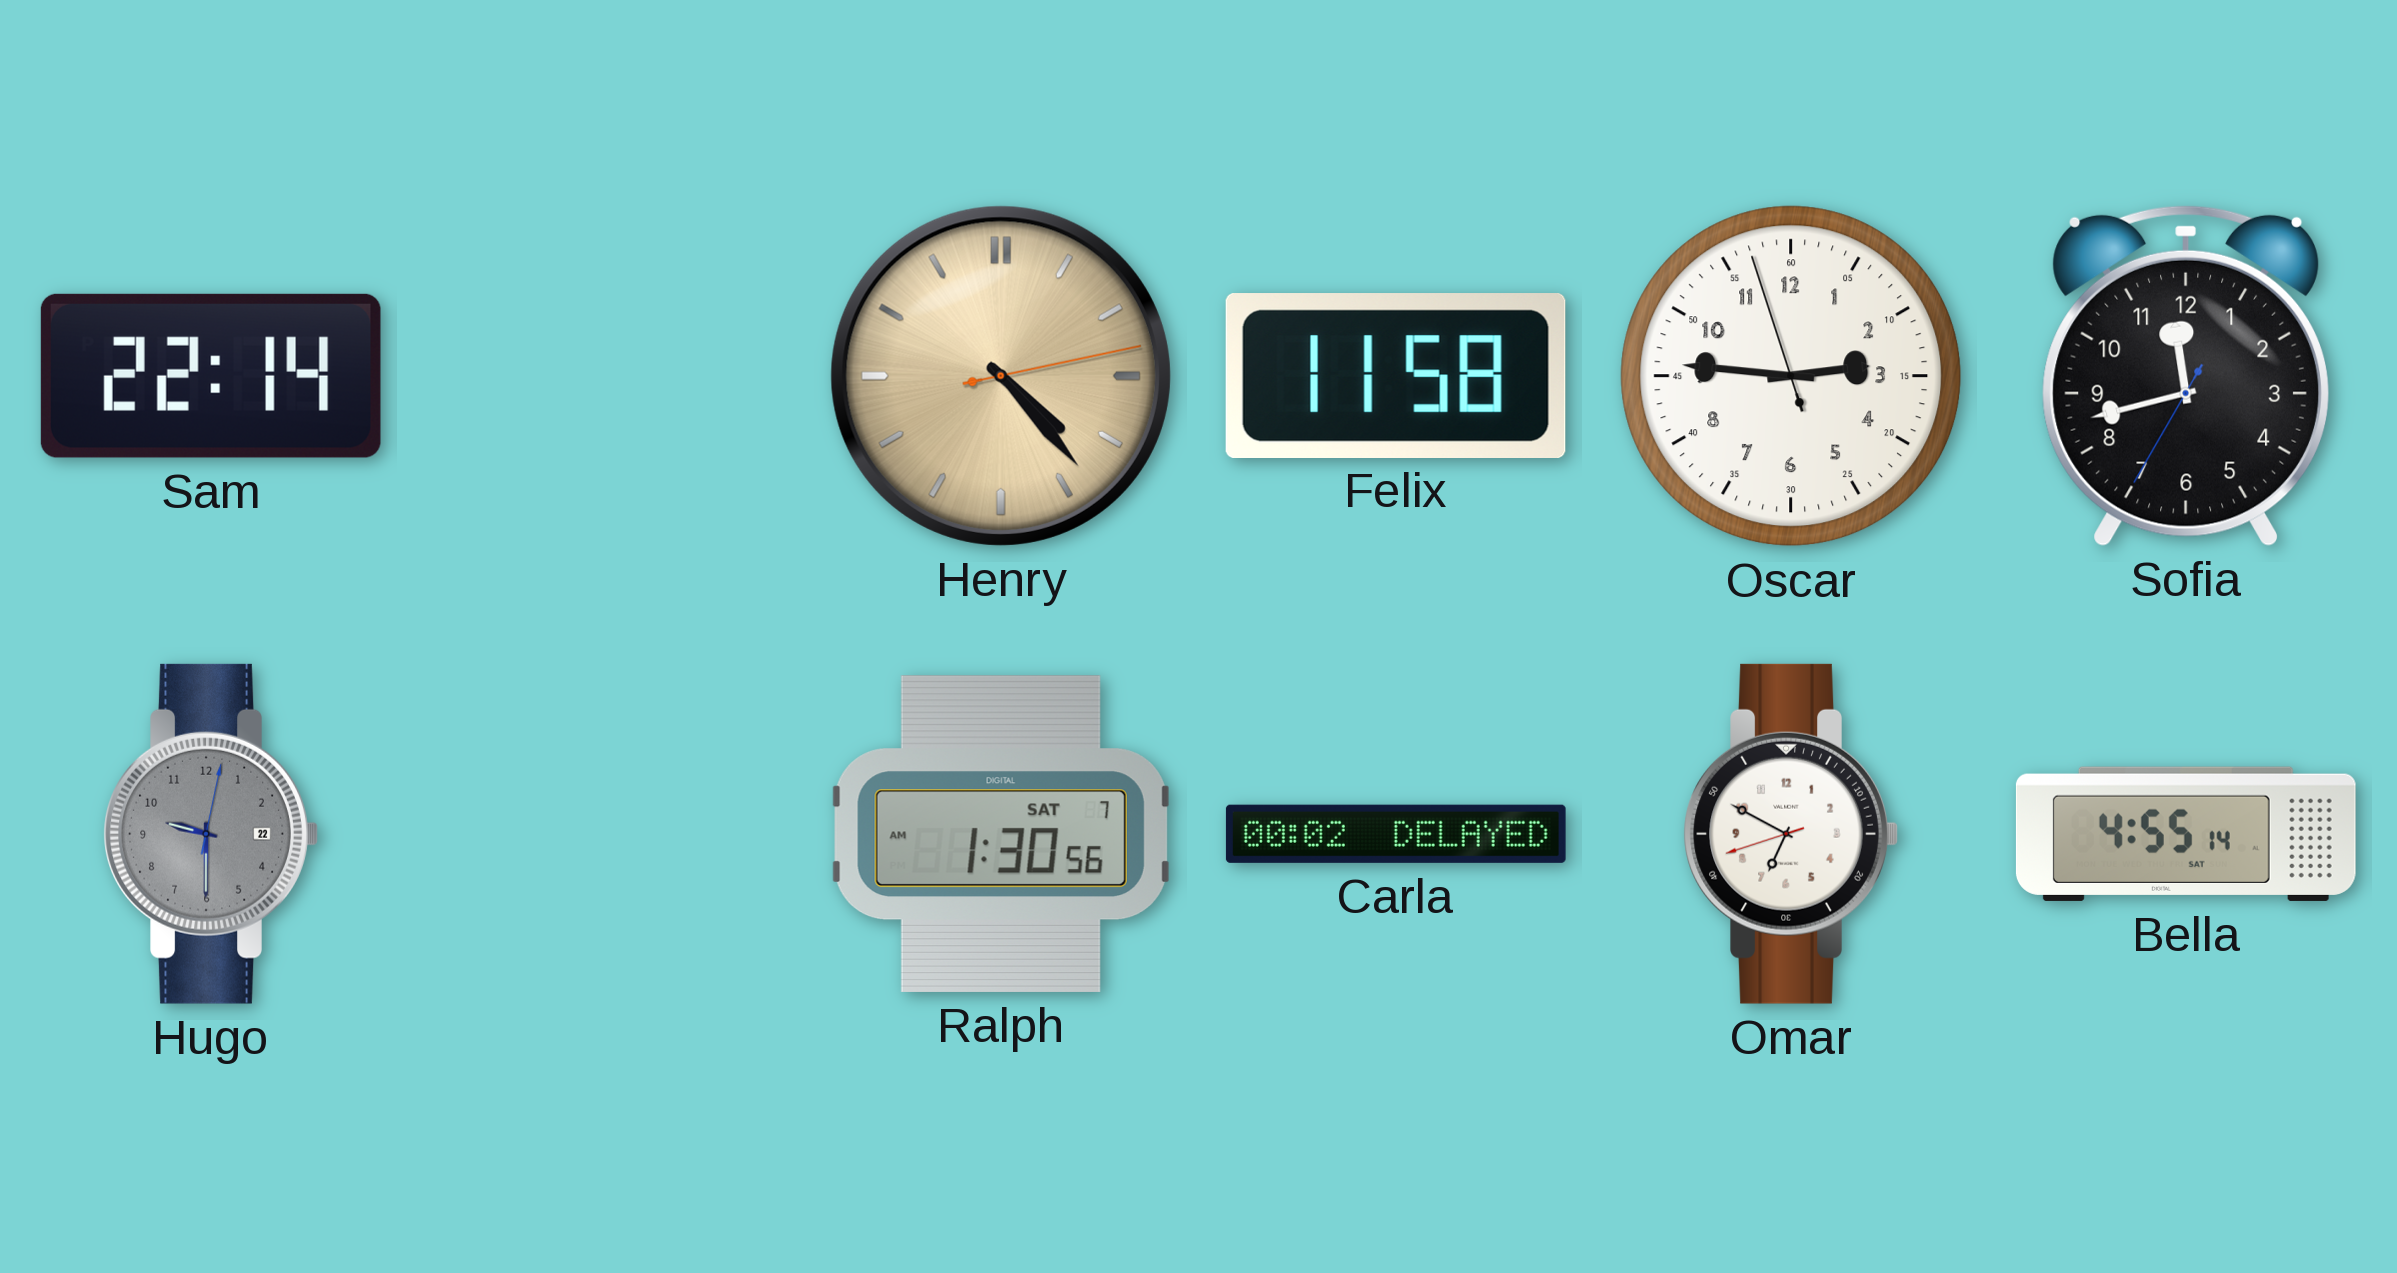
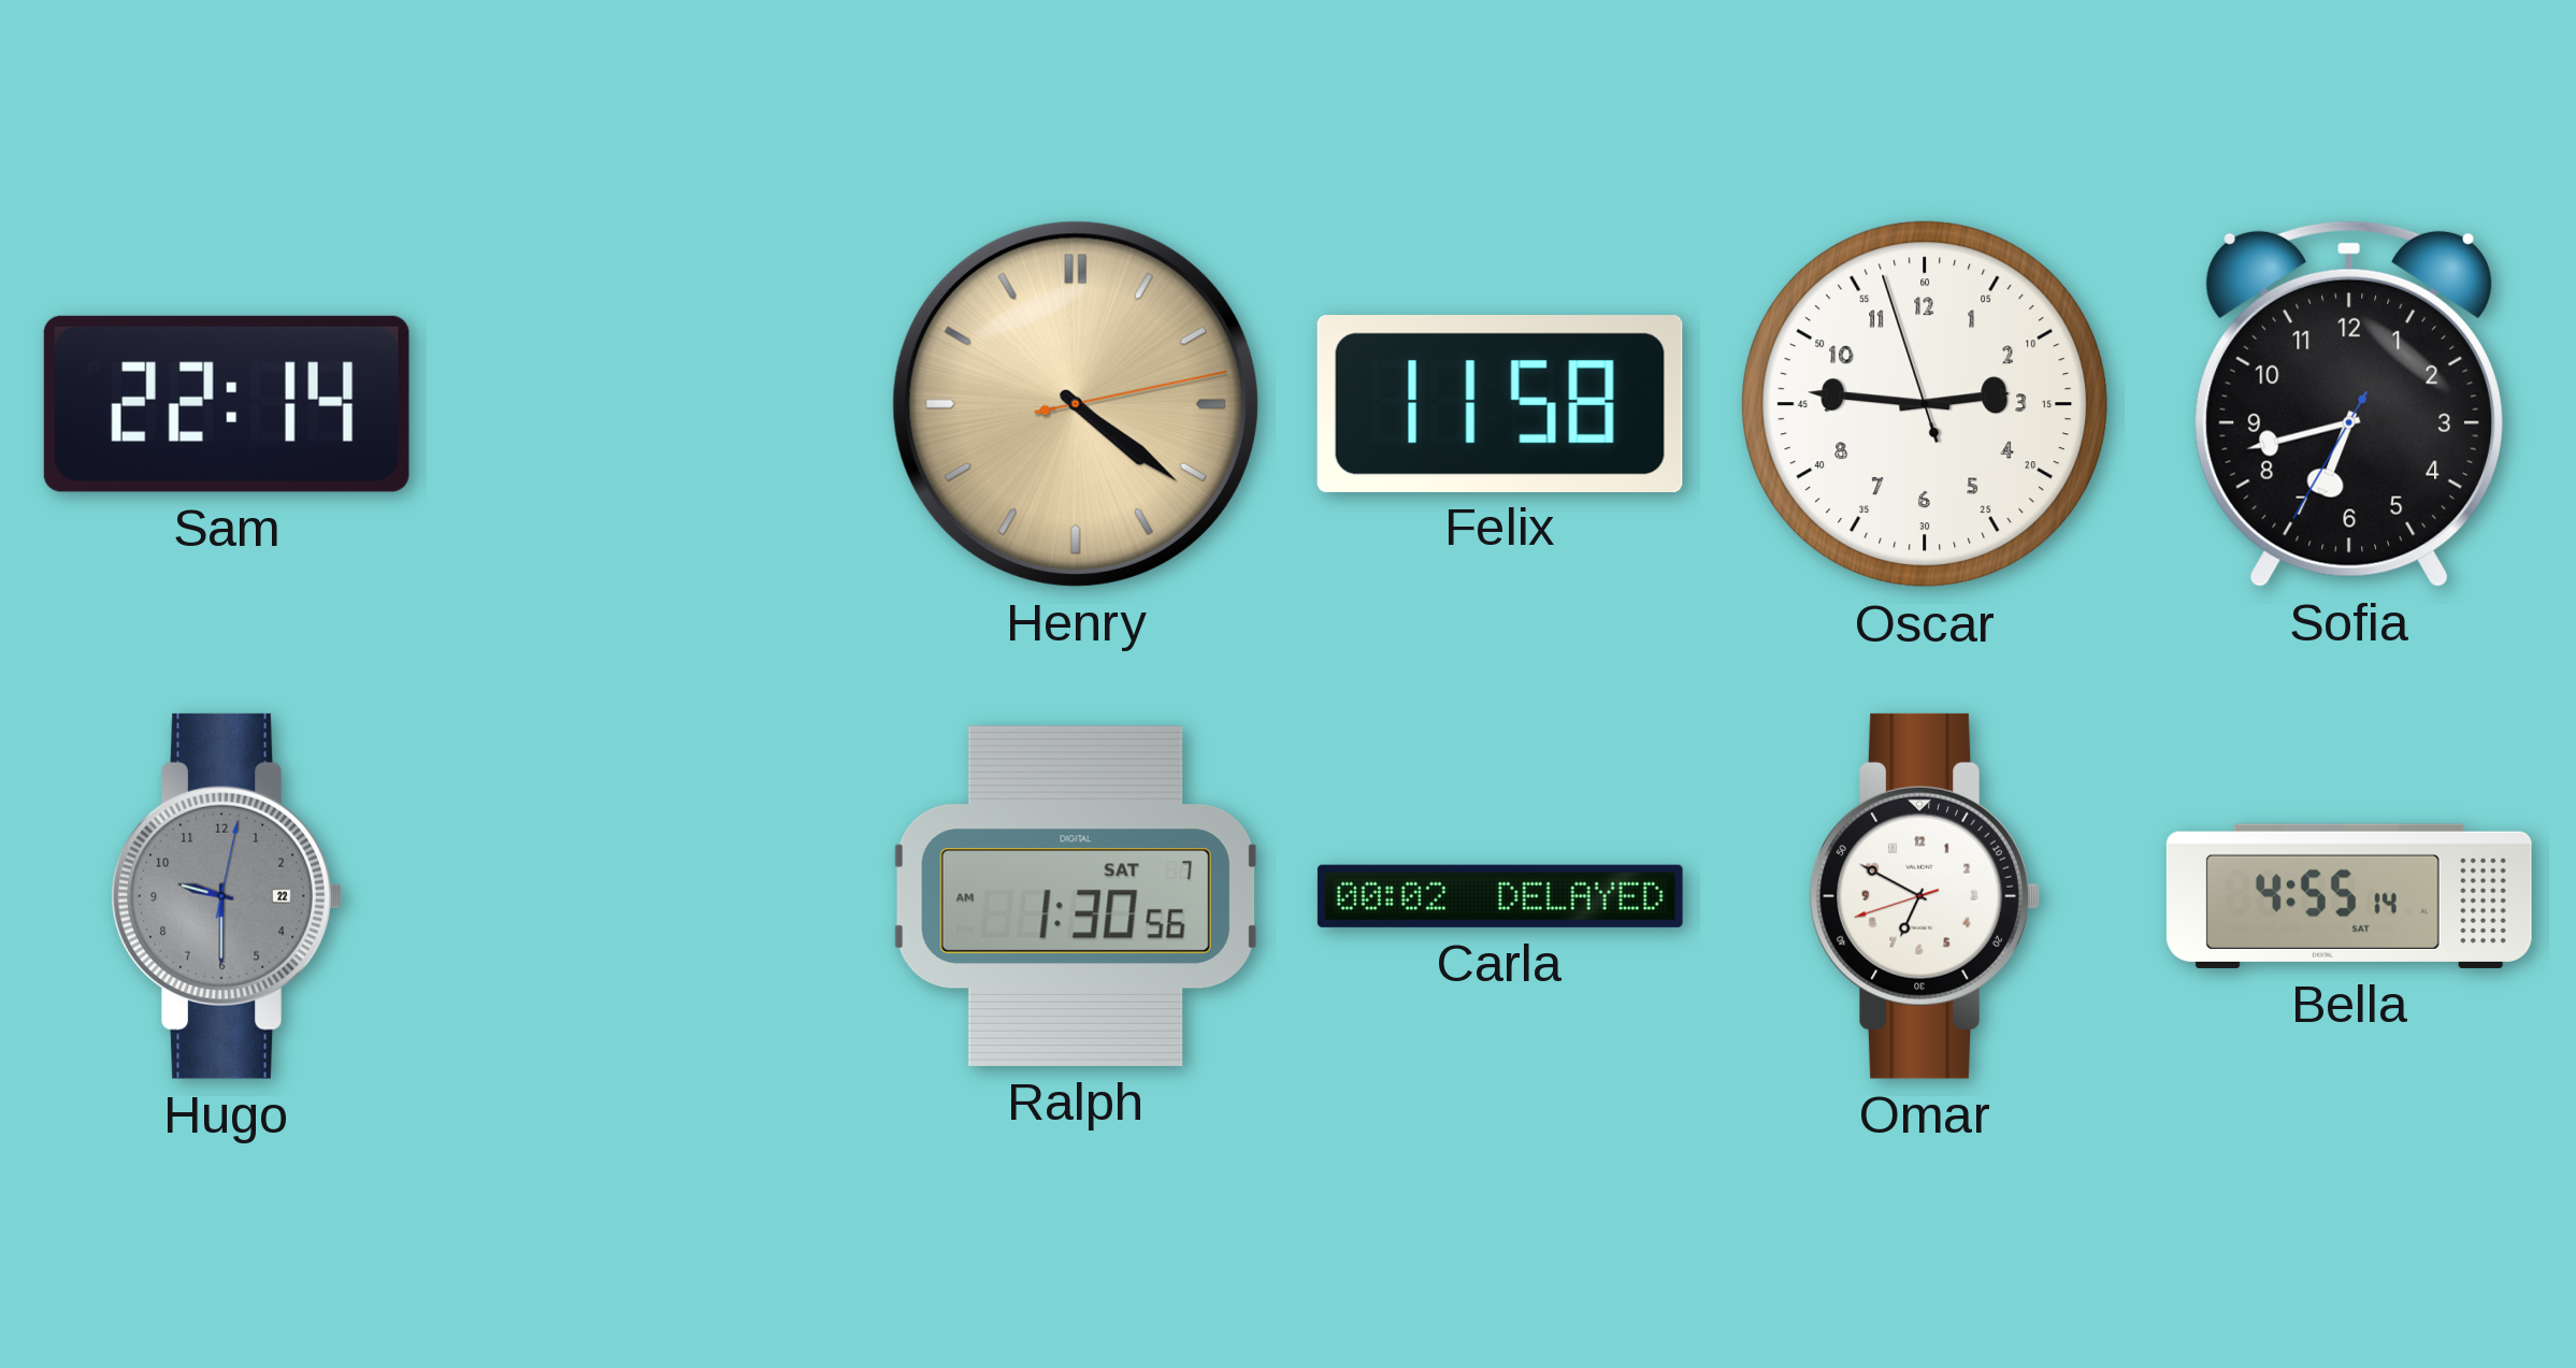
Henry: 4:23 -> 4:21
Sofia: 11:42 -> 6:42
